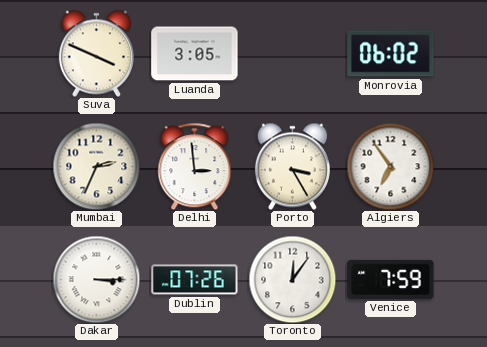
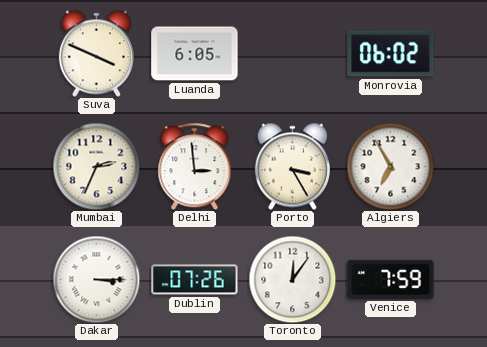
Luanda: 3:05 -> 6:05
Algiers: 6:54 -> 6:55
